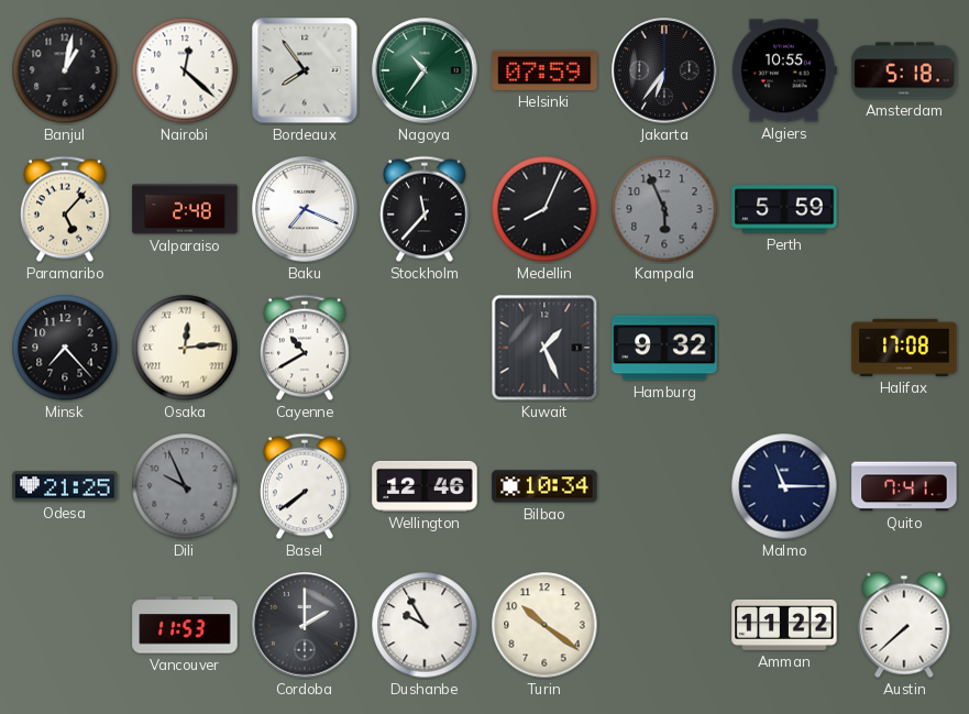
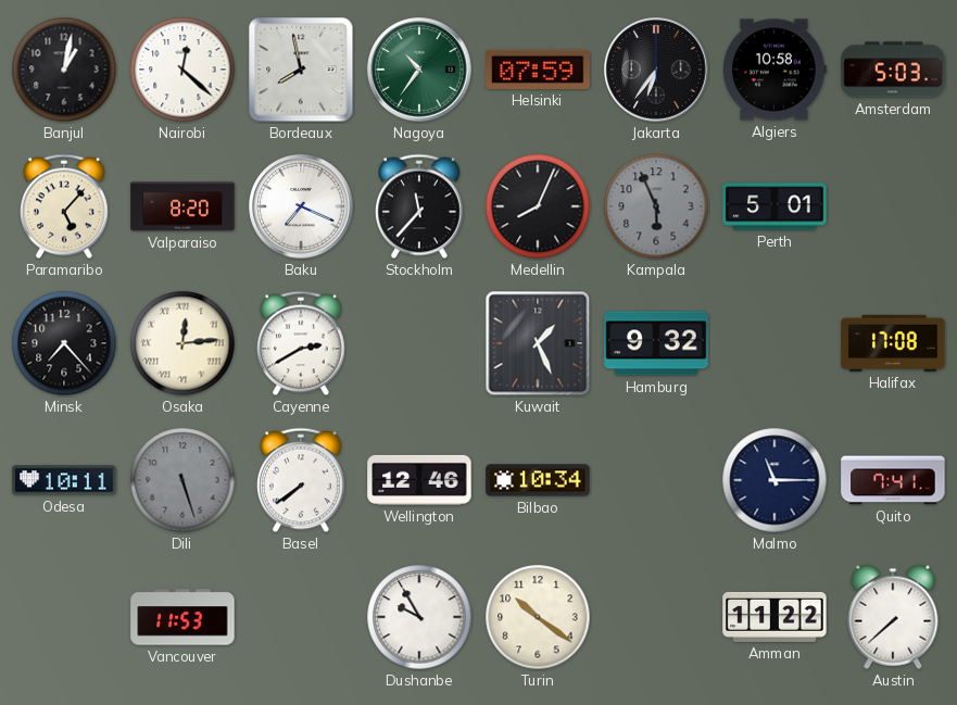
Bordeaux: 7:54 -> 7:58
Algiers: 10:55 -> 10:58
Amsterdam: 5:18 -> 5:03
Valparaiso: 2:48 -> 8:20
Perth: 5:59 -> 5:01
Cayenne: 10:40 -> 2:40
Odesa: 21:25 -> 10:11
Dili: 9:56 -> 5:27
Cordoba: 2:00 -> none
